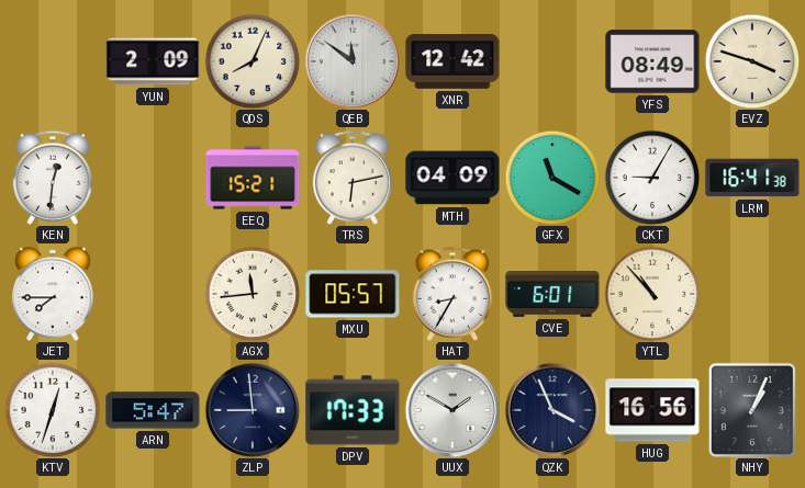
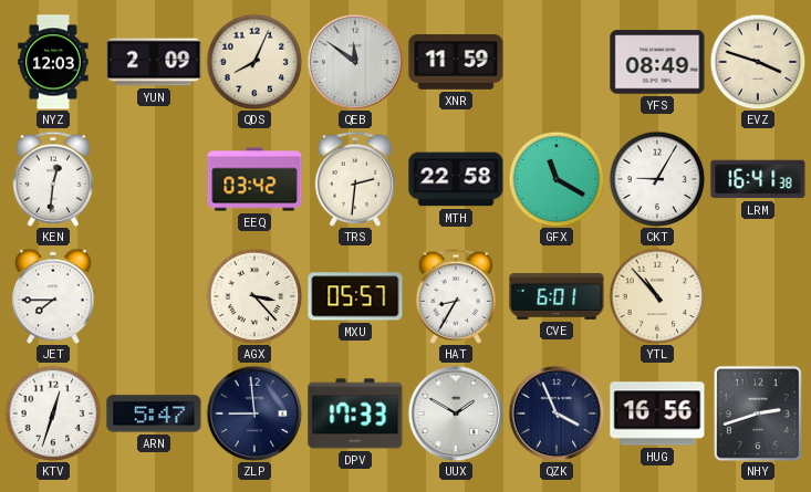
NYZ: none -> 12:03
XNR: 12:42 -> 11:59
EEQ: 15:21 -> 03:42
TRS: 6:13 -> 2:31
MTH: 04:09 -> 22:58
AGX: 11:44 -> 3:23
NHY: 1:04 -> 2:42
